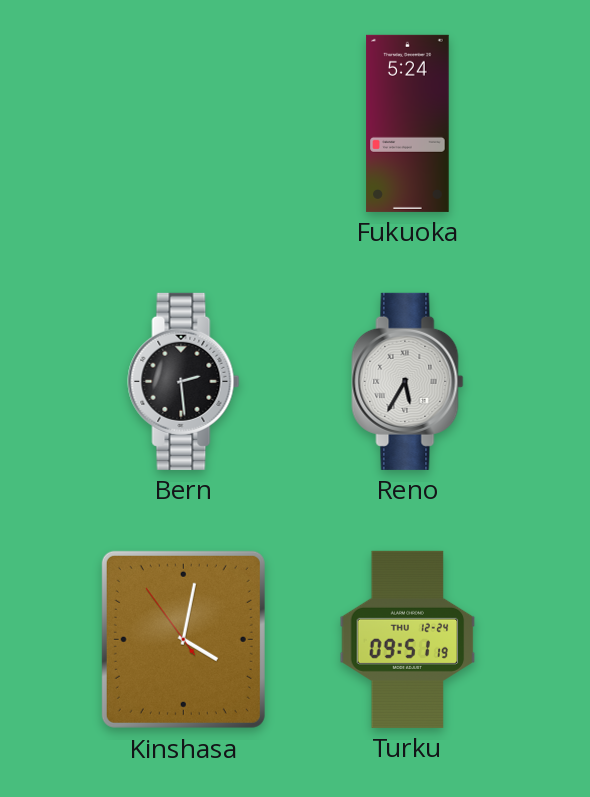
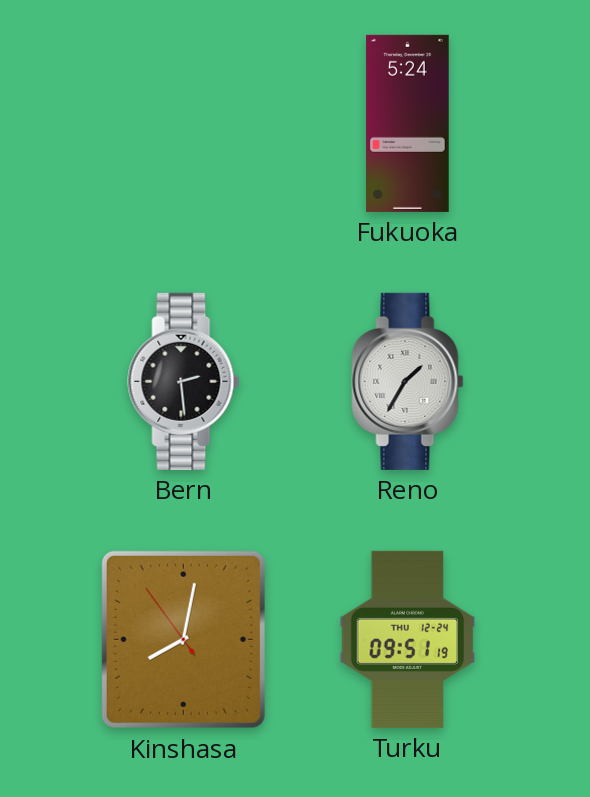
Reno: 5:35 -> 1:35
Kinshasa: 4:01 -> 8:01
